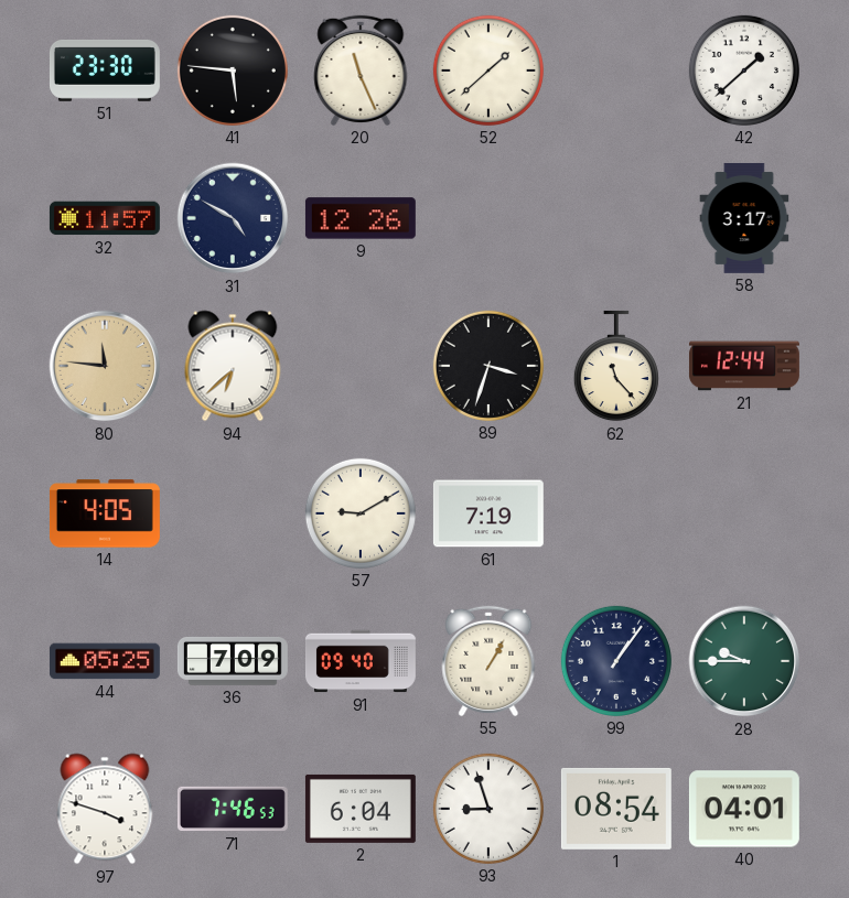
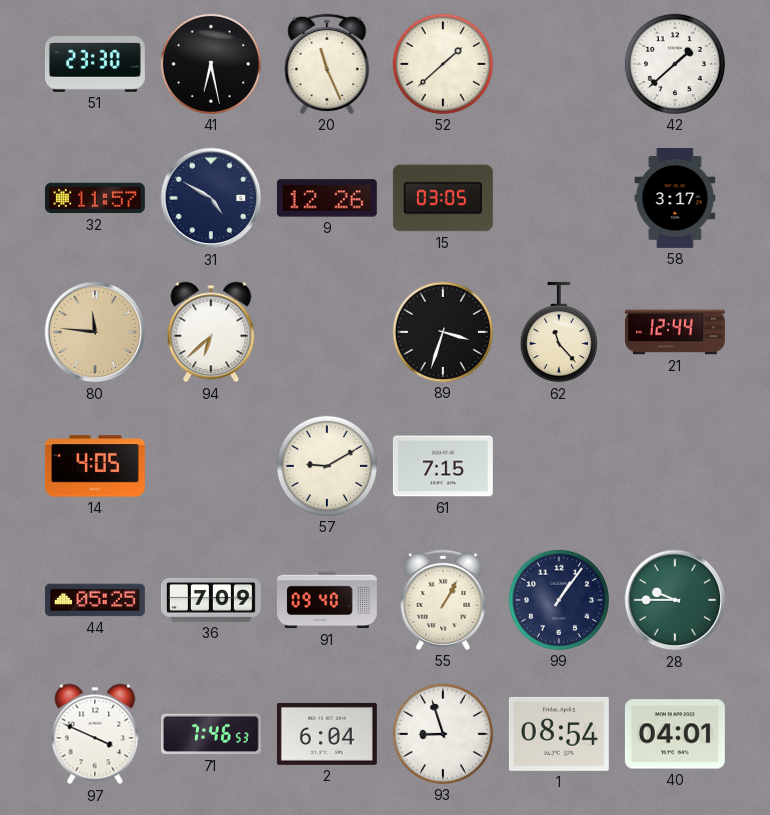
41: 5:46 -> 6:28
15: none -> 03:05
61: 7:19 -> 7:15
97: 3:48 -> 3:49
